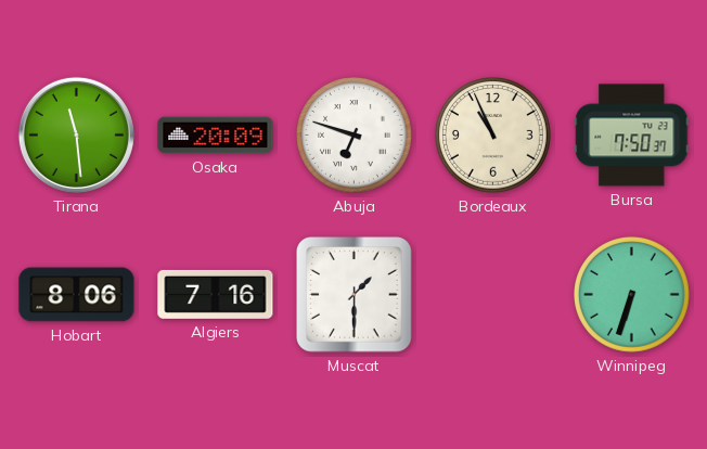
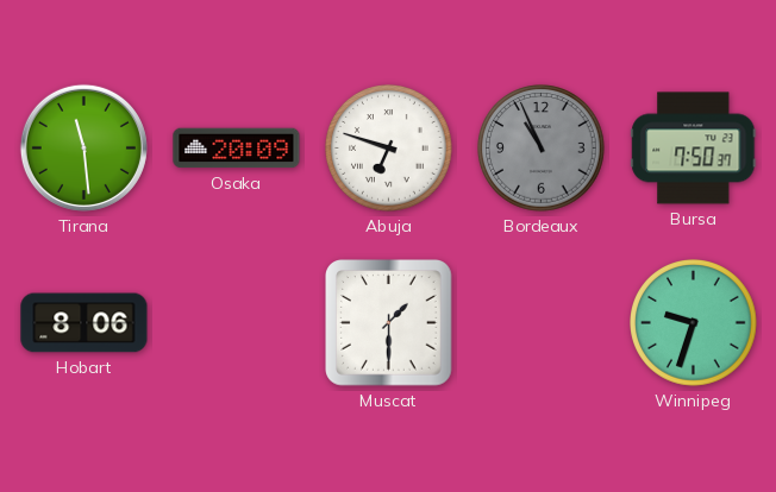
Bordeaux dial: cream -> grey
Algiers: 7:16 -> none
Winnipeg: 6:33 -> 9:33
